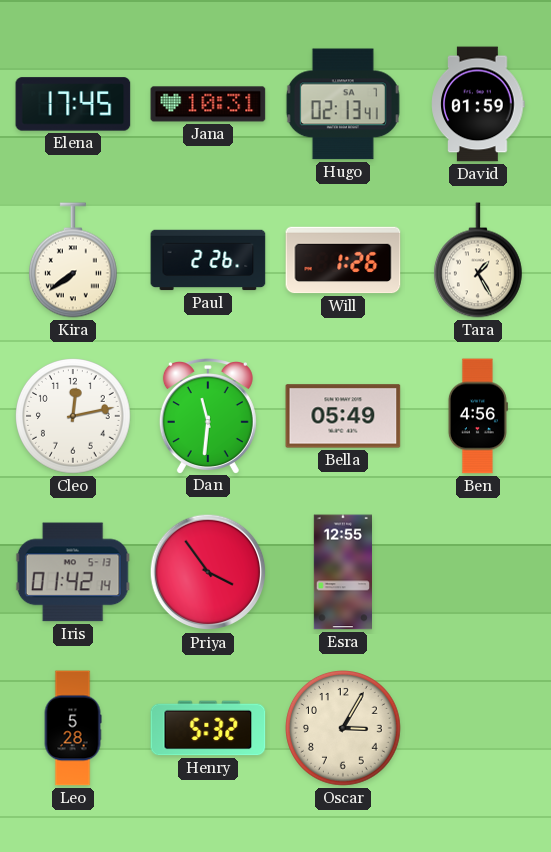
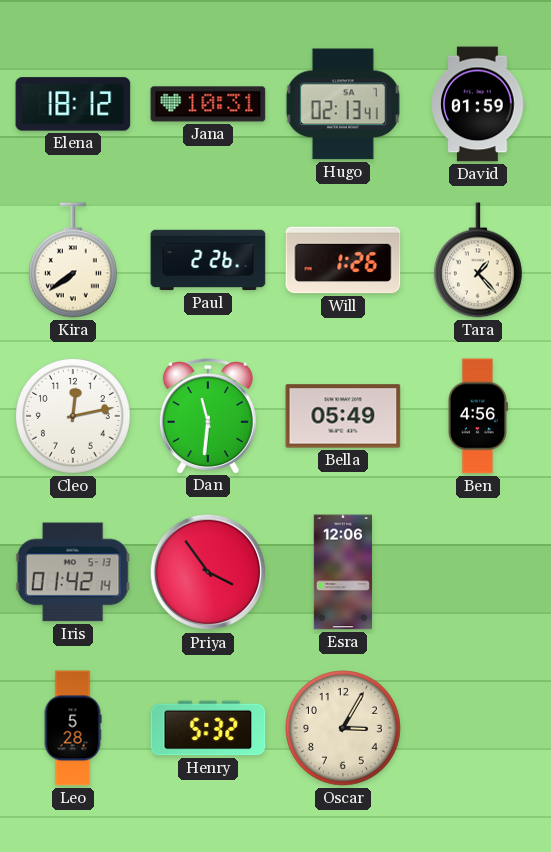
Elena: 17:45 -> 18:12
Tara: 1:25 -> 1:23
Esra: 12:55 -> 12:06
